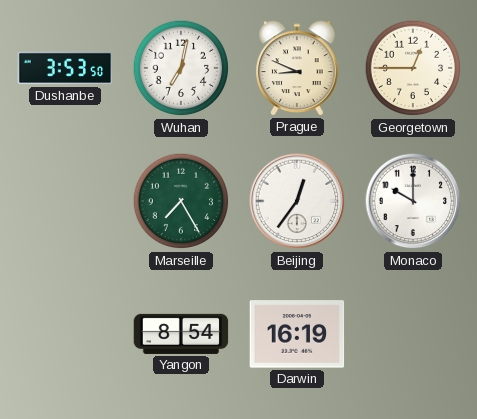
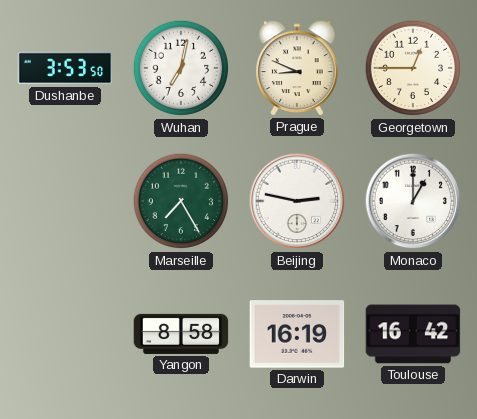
Beijing: 12:36 -> 2:47
Monaco: 10:00 -> 1:00
Yangon: 8:54 -> 8:58
Toulouse: none -> 16:42
